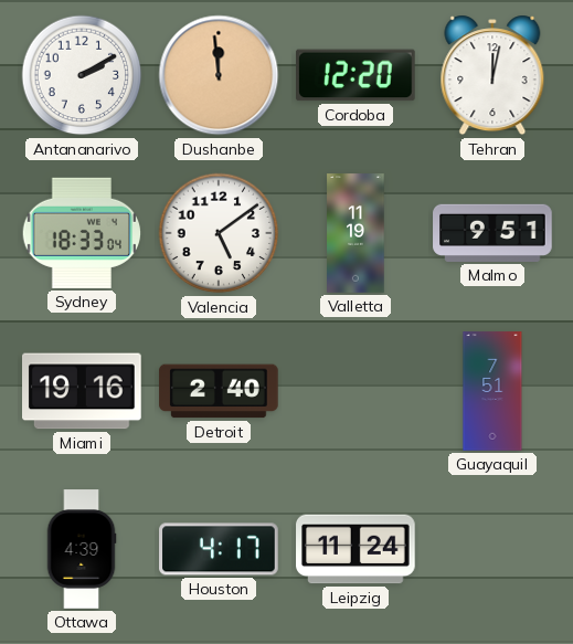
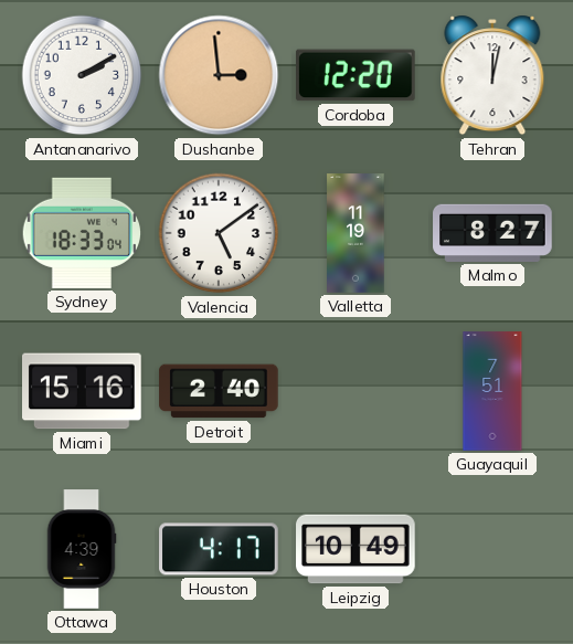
Dushanbe: 11:59 -> 2:59
Malmo: 9:51 -> 8:27
Miami: 19:16 -> 15:16
Leipzig: 11:24 -> 10:49
